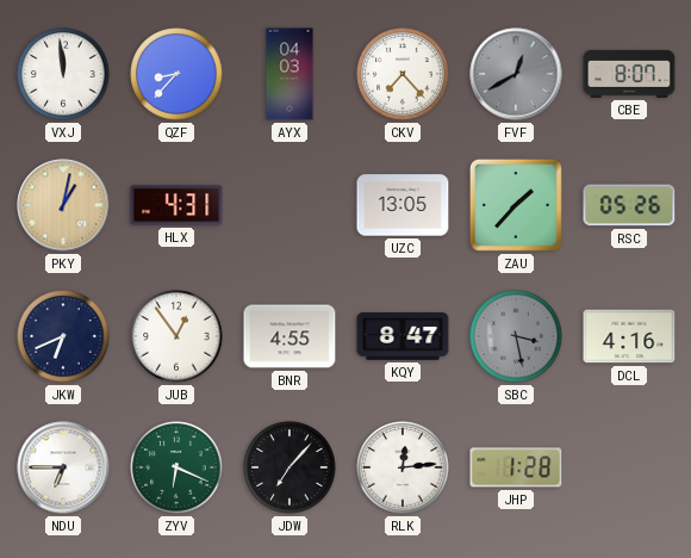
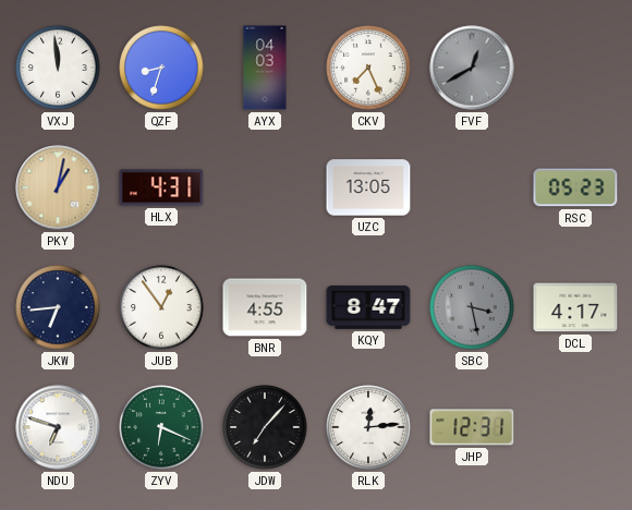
QZF: 8:37 -> 8:33
CKV: 7:23 -> 7:26
CBE: 8:07 -> none
ZAU: 1:37 -> none
RSC: 05:26 -> 05:23
JKW: 6:41 -> 6:44
DCL: 4:16 -> 4:17
NDU: 6:45 -> 6:48
JHP: 1:28 -> 12:31
